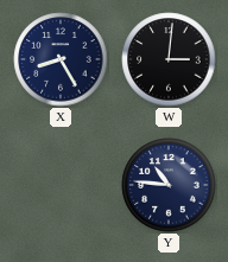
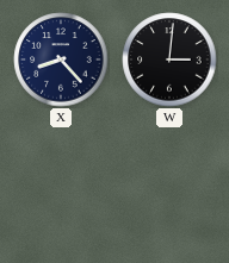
X: 8:25 -> 8:23
Y: 10:46 -> none
